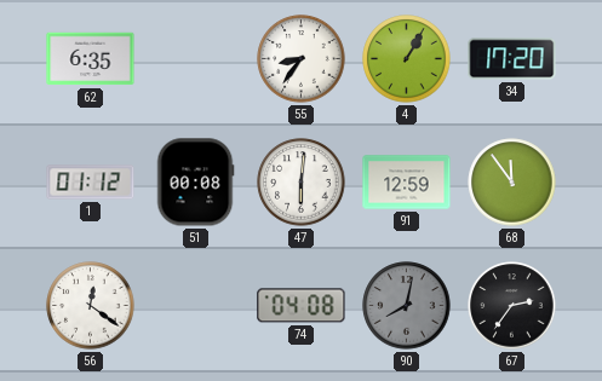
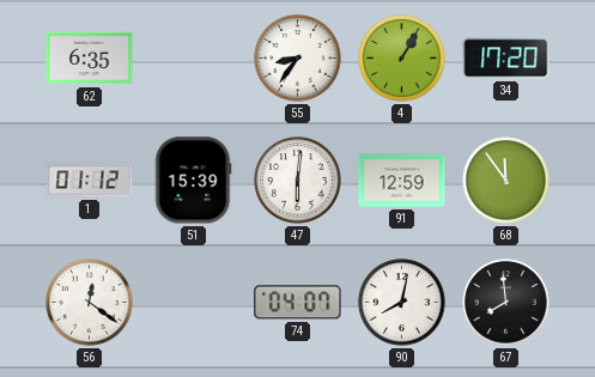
51: 00:08 -> 15:39
74: 04:08 -> 04:07
90 dial: grey -> white
67: 2:36 -> 7:59
